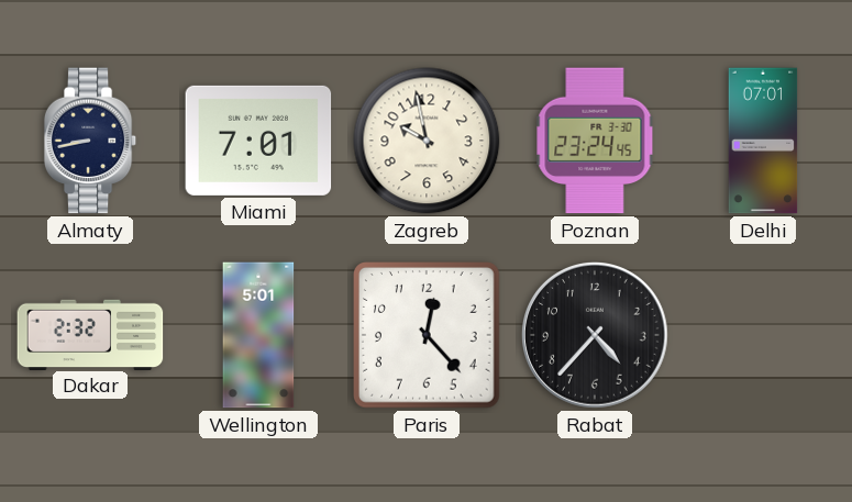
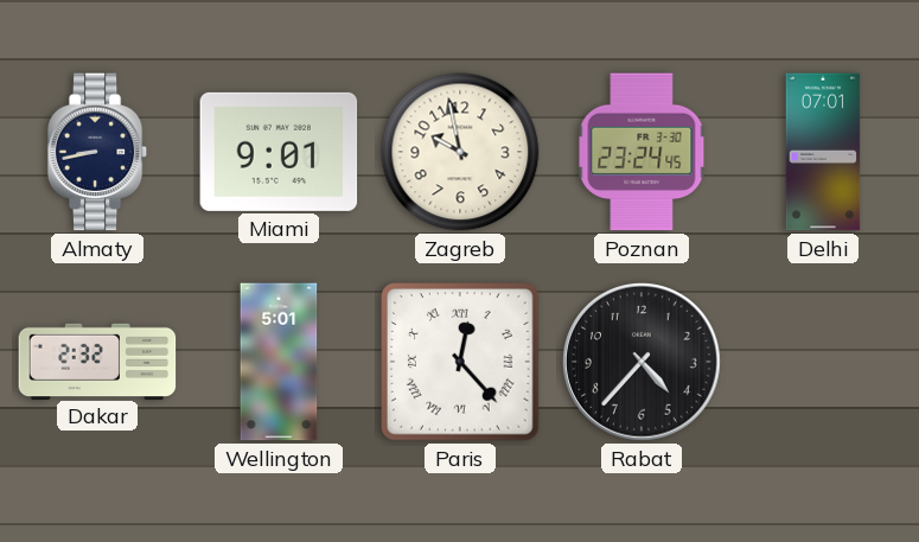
Miami: 7:01 -> 9:01
Paris numerals: Arabic -> Roman
